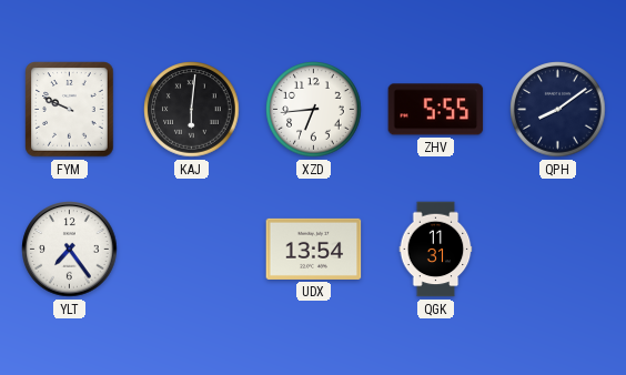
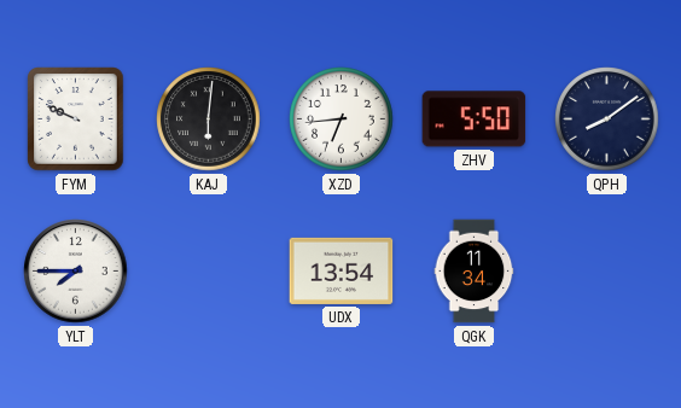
ZHV: 5:55 -> 5:50
YLT: 7:24 -> 7:45
QGK: 11:31 -> 11:34
